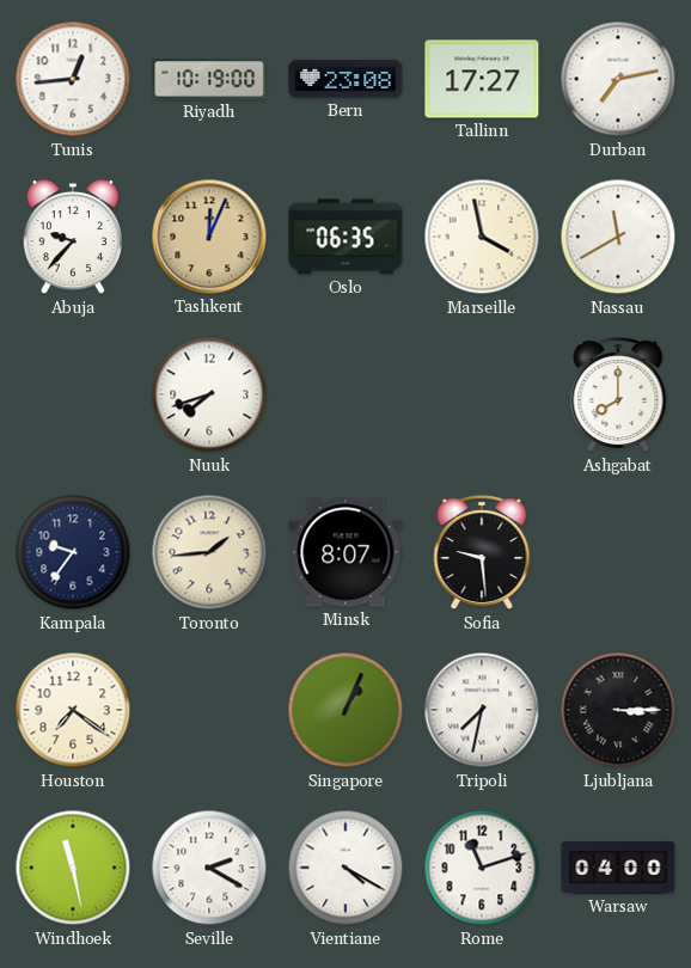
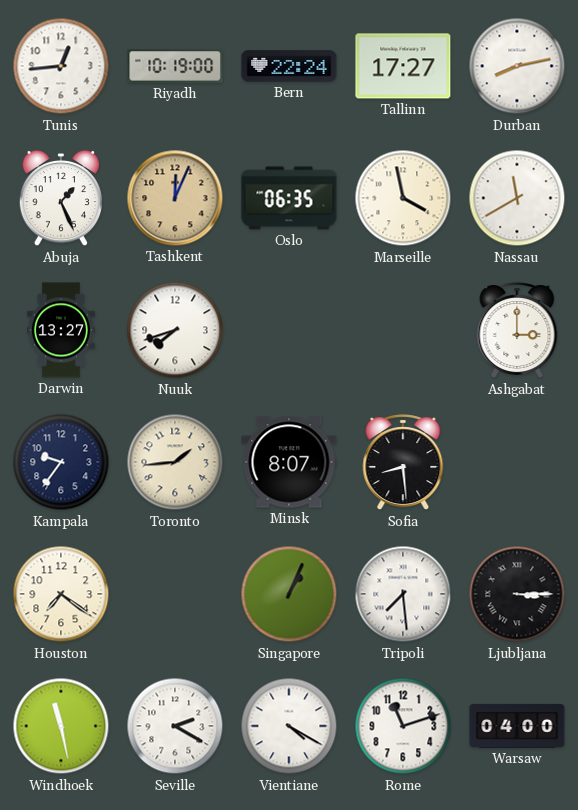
Bern: 23:08 -> 22:24
Durban: 7:13 -> 8:13
Abuja: 9:37 -> 1:26
Darwin: none -> 13:27
Ashgabat: 8:00 -> 3:00
Sofia: 9:29 -> 8:29
Tripoli: 7:32 -> 7:29
